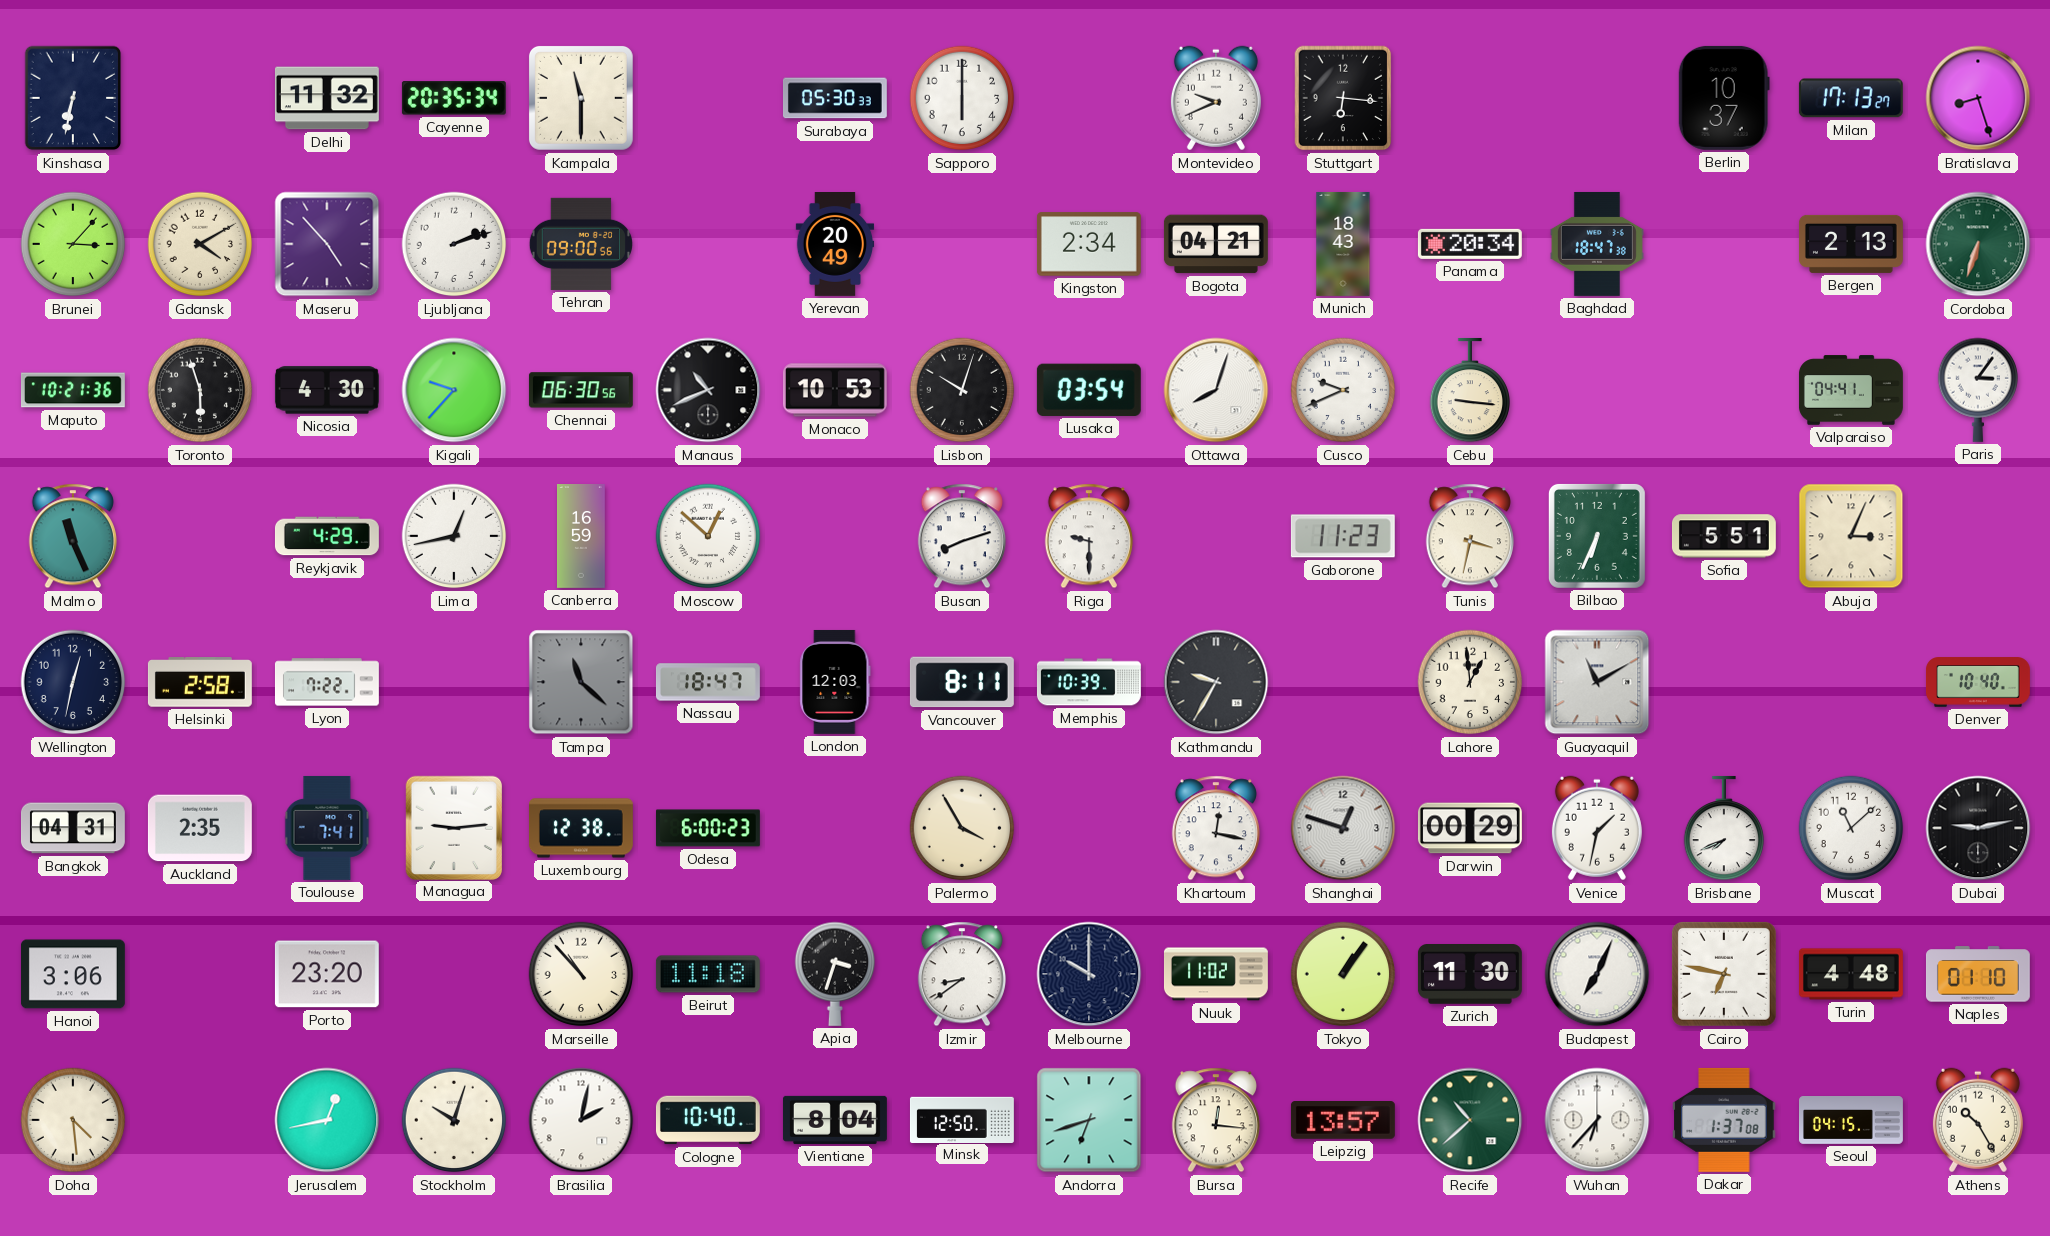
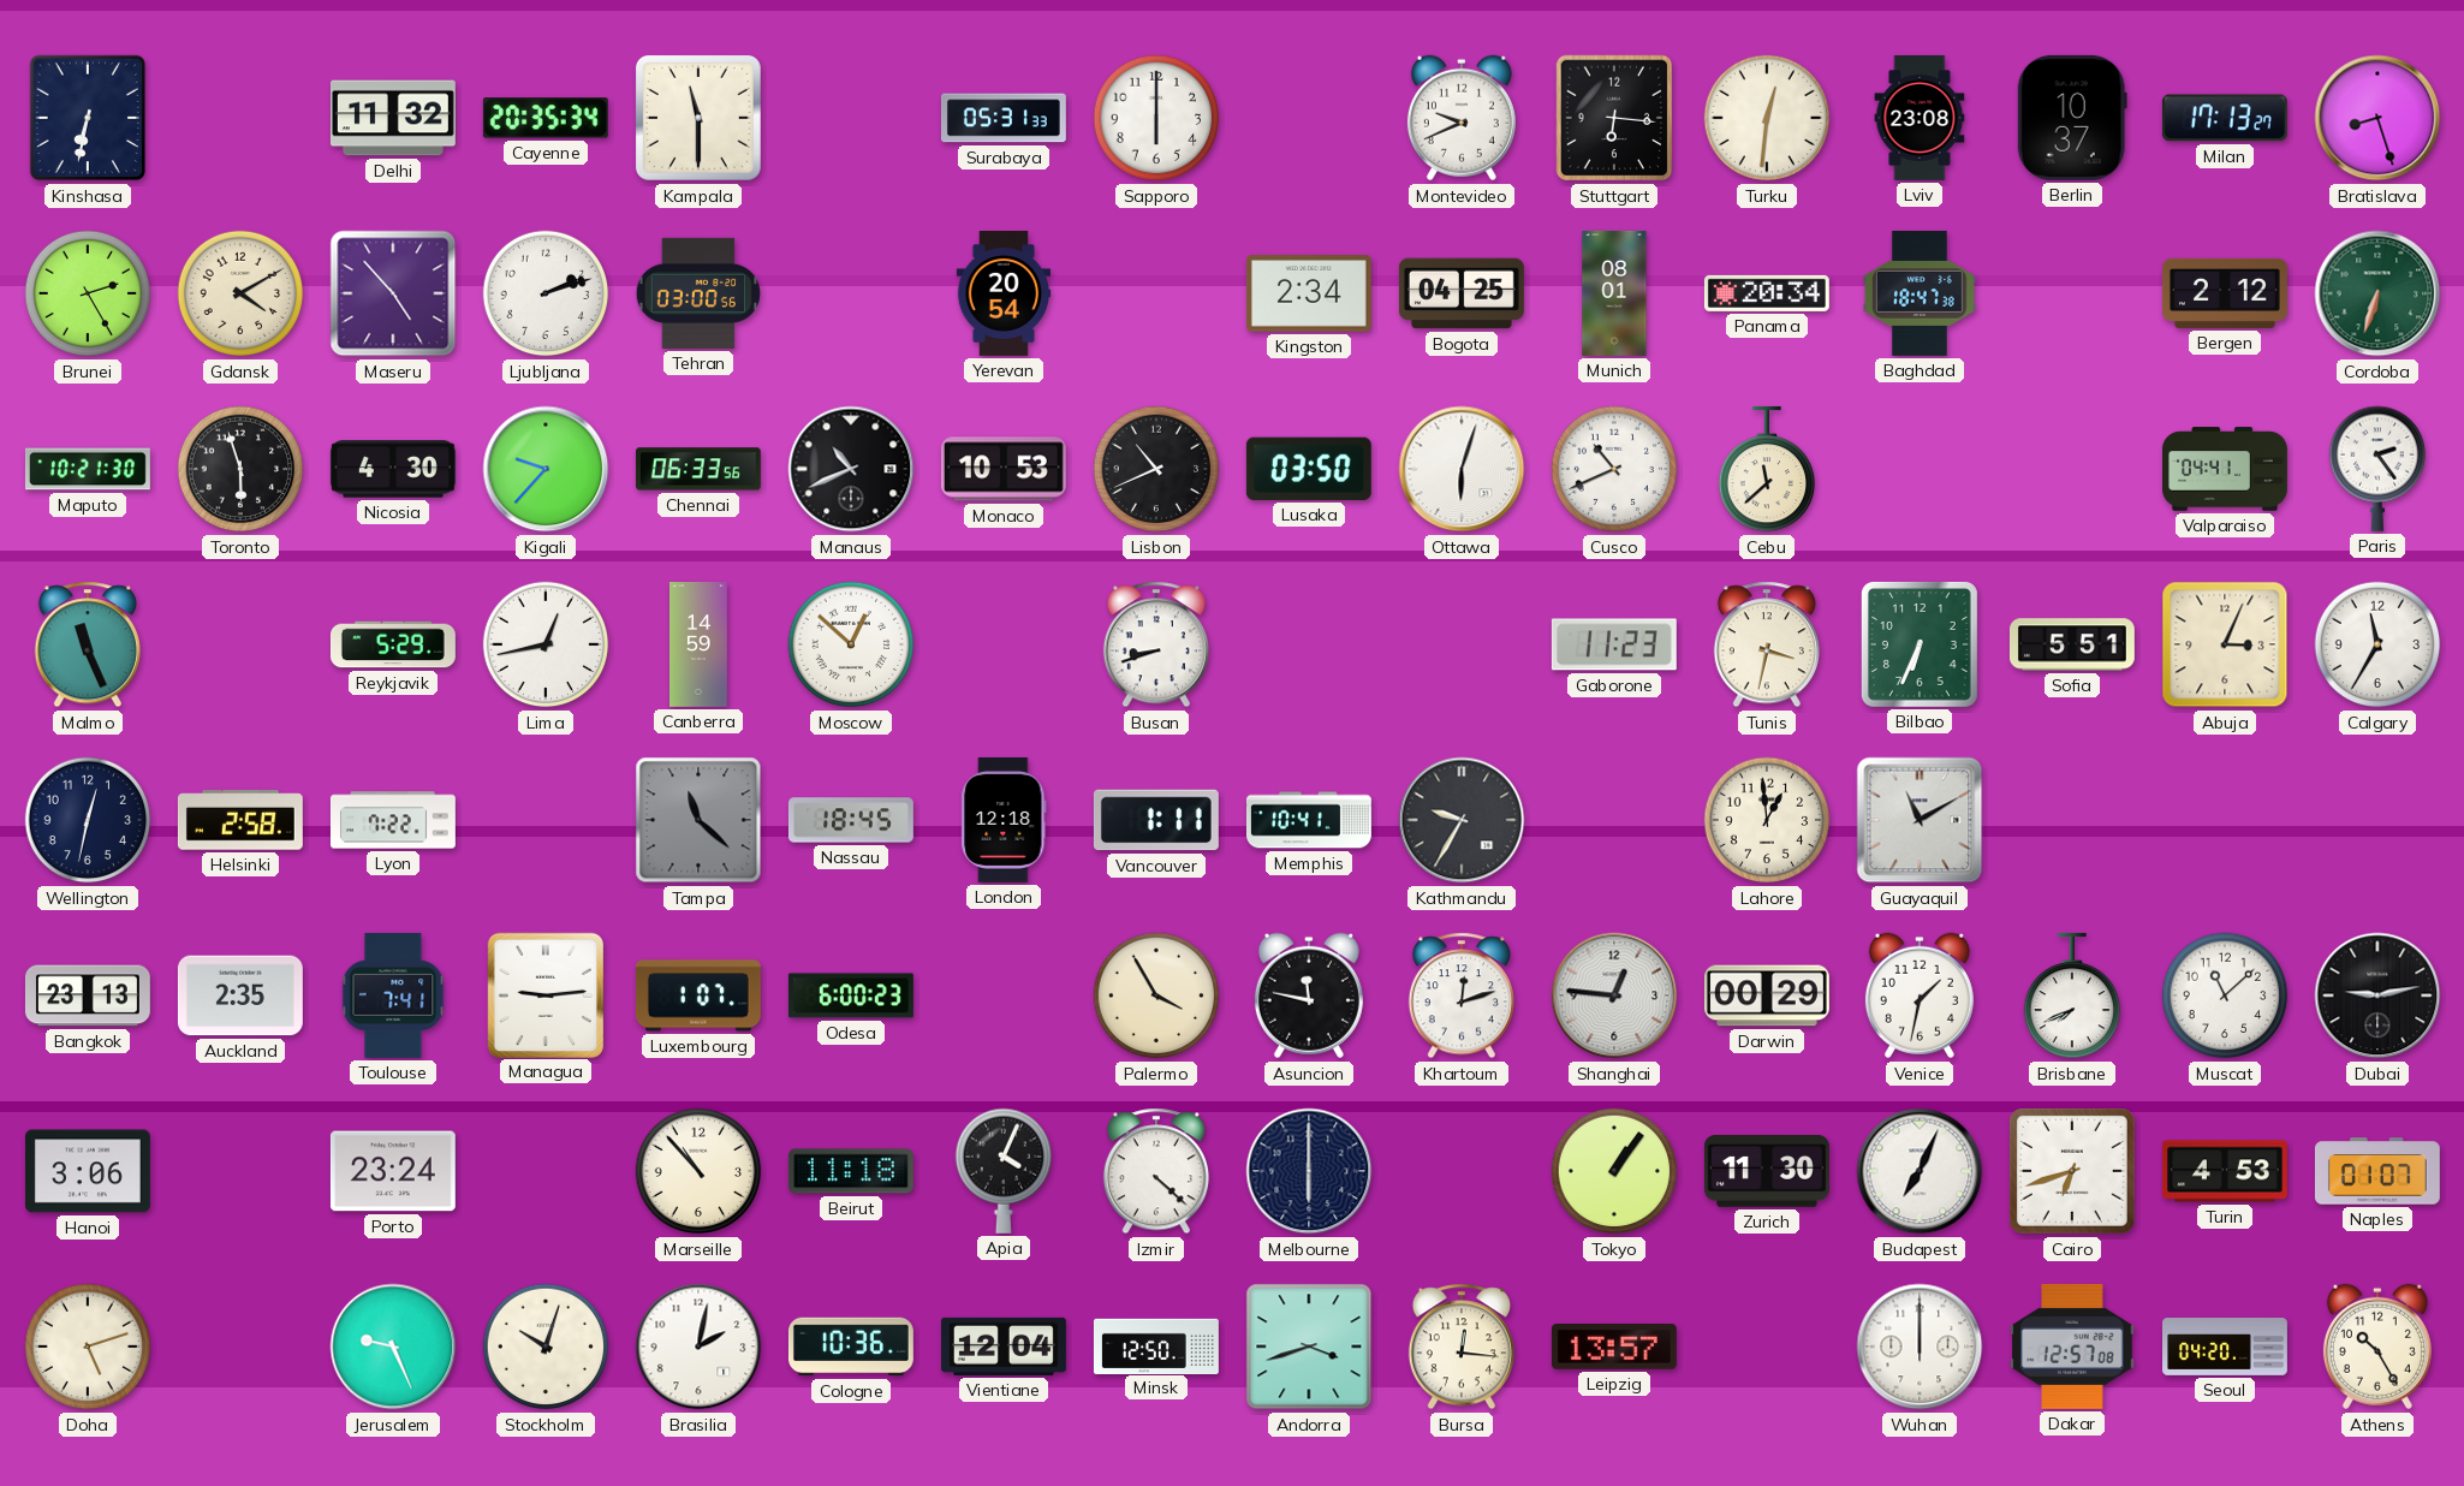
Surabaya: 05:30 -> 05:31
Turku: none -> 12:31
Lviv: none -> 23:08
Brunei: 3:07 -> 2:25
Tehran: 09:00 -> 03:00
Yerevan: 20:49 -> 20:54
Bogota: 04:21 -> 04:25
Munich: 18:43 -> 08:01
Bergen: 2:13 -> 2:12
Maputo: 10:21:36 -> 10:21:30
Chennai: 06:30 -> 06:33
Lisbon: 10:03 -> 10:41
Lusaka: 03:54 -> 03:50
Ottawa: 8:03 -> 6:03
Cusco: 9:41 -> 10:41
Cebu: 9:16 -> 11:38
Paris: 3:06 -> 2:24
Reykjavik: 4:29 -> 5:29
Canberra: 16:59 -> 14:59
Busan: 8:12 -> 8:42
Riga: 9:30 -> none
Calgary: none -> 11:35
Nassau: 18:47 -> 18:45
London: 12:03 -> 12:18
Vancouver: 8:11 -> 1:11
Memphis: 10:39 -> 10:41
Denver: 10:40 -> none
Bangkok: 04:31 -> 23:13
Luxembourg: 12:38 -> 1:07
Asuncion: none -> 11:47
Khartoum: 12:17 -> 12:12
Shanghai: 12:48 -> 12:46
Porto: 23:20 -> 23:24
Apia: 3:33 -> 4:04
Izmir: 8:39 -> 4:22
Melbourne: 10:00 -> 6:00
Nuuk: 11:02 -> none
Cairo: 6:47 -> 6:42
Turin: 4:48 -> 4:53
Naples: 01:10 -> 01:07
Doha: 4:29 -> 5:12
Jerusalem: 12:43 -> 9:26
Cologne: 10:40 -> 10:36
Vientiane: 8:04 -> 12:04
Andorra: 6:42 -> 3:42
Recife: 10:38 -> none
Wuhan: 6:37 -> 12:00
Dakar: 1:37 -> 12:57
Seoul: 04:15 -> 04:20
